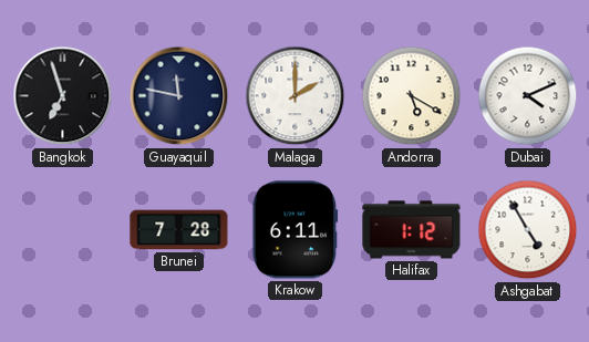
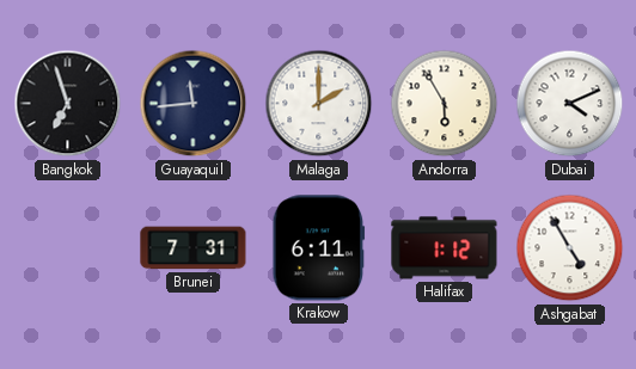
Guayaquil: 11:47 -> 11:44
Andorra: 5:20 -> 5:55
Brunei: 7:28 -> 7:31
